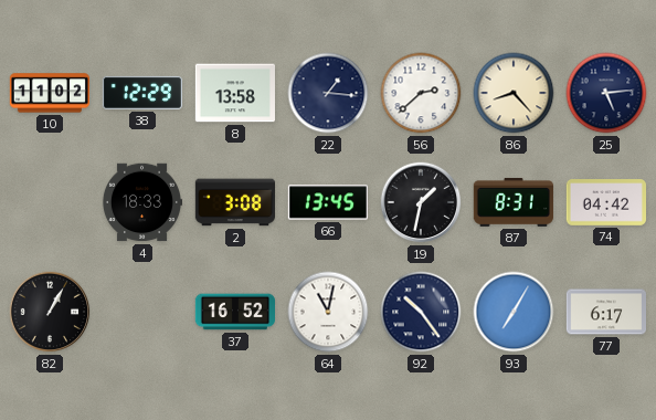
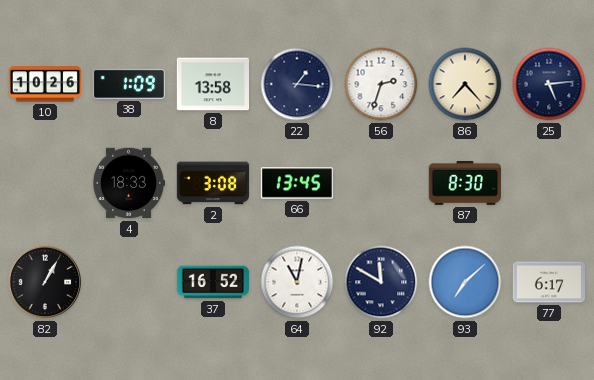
10: 11:02 -> 10:26
38: 12:29 -> 1:09
56: 2:38 -> 2:33
86: 8:23 -> 7:23
19: 1:32 -> none
87: 8:31 -> 8:30
74: 04:42 -> none
92: 10:24 -> 11:50
93: 7:05 -> 7:08
